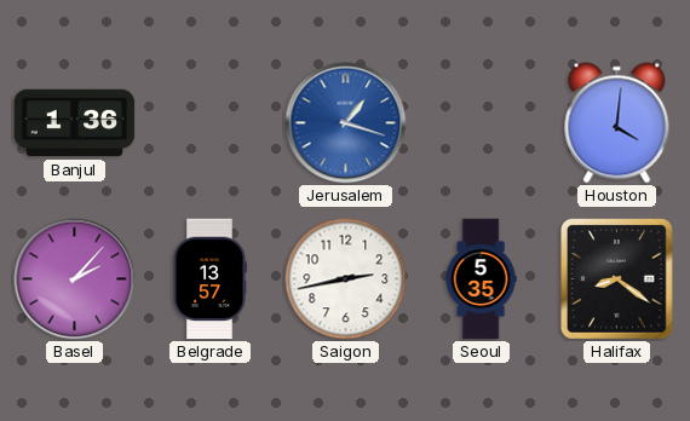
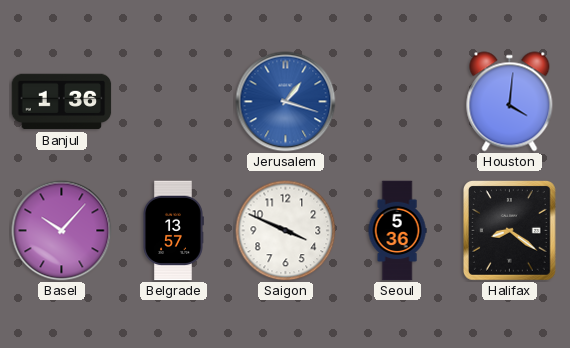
Basel: 2:07 -> 10:07
Saigon: 2:43 -> 3:49
Seoul: 5:35 -> 5:36
